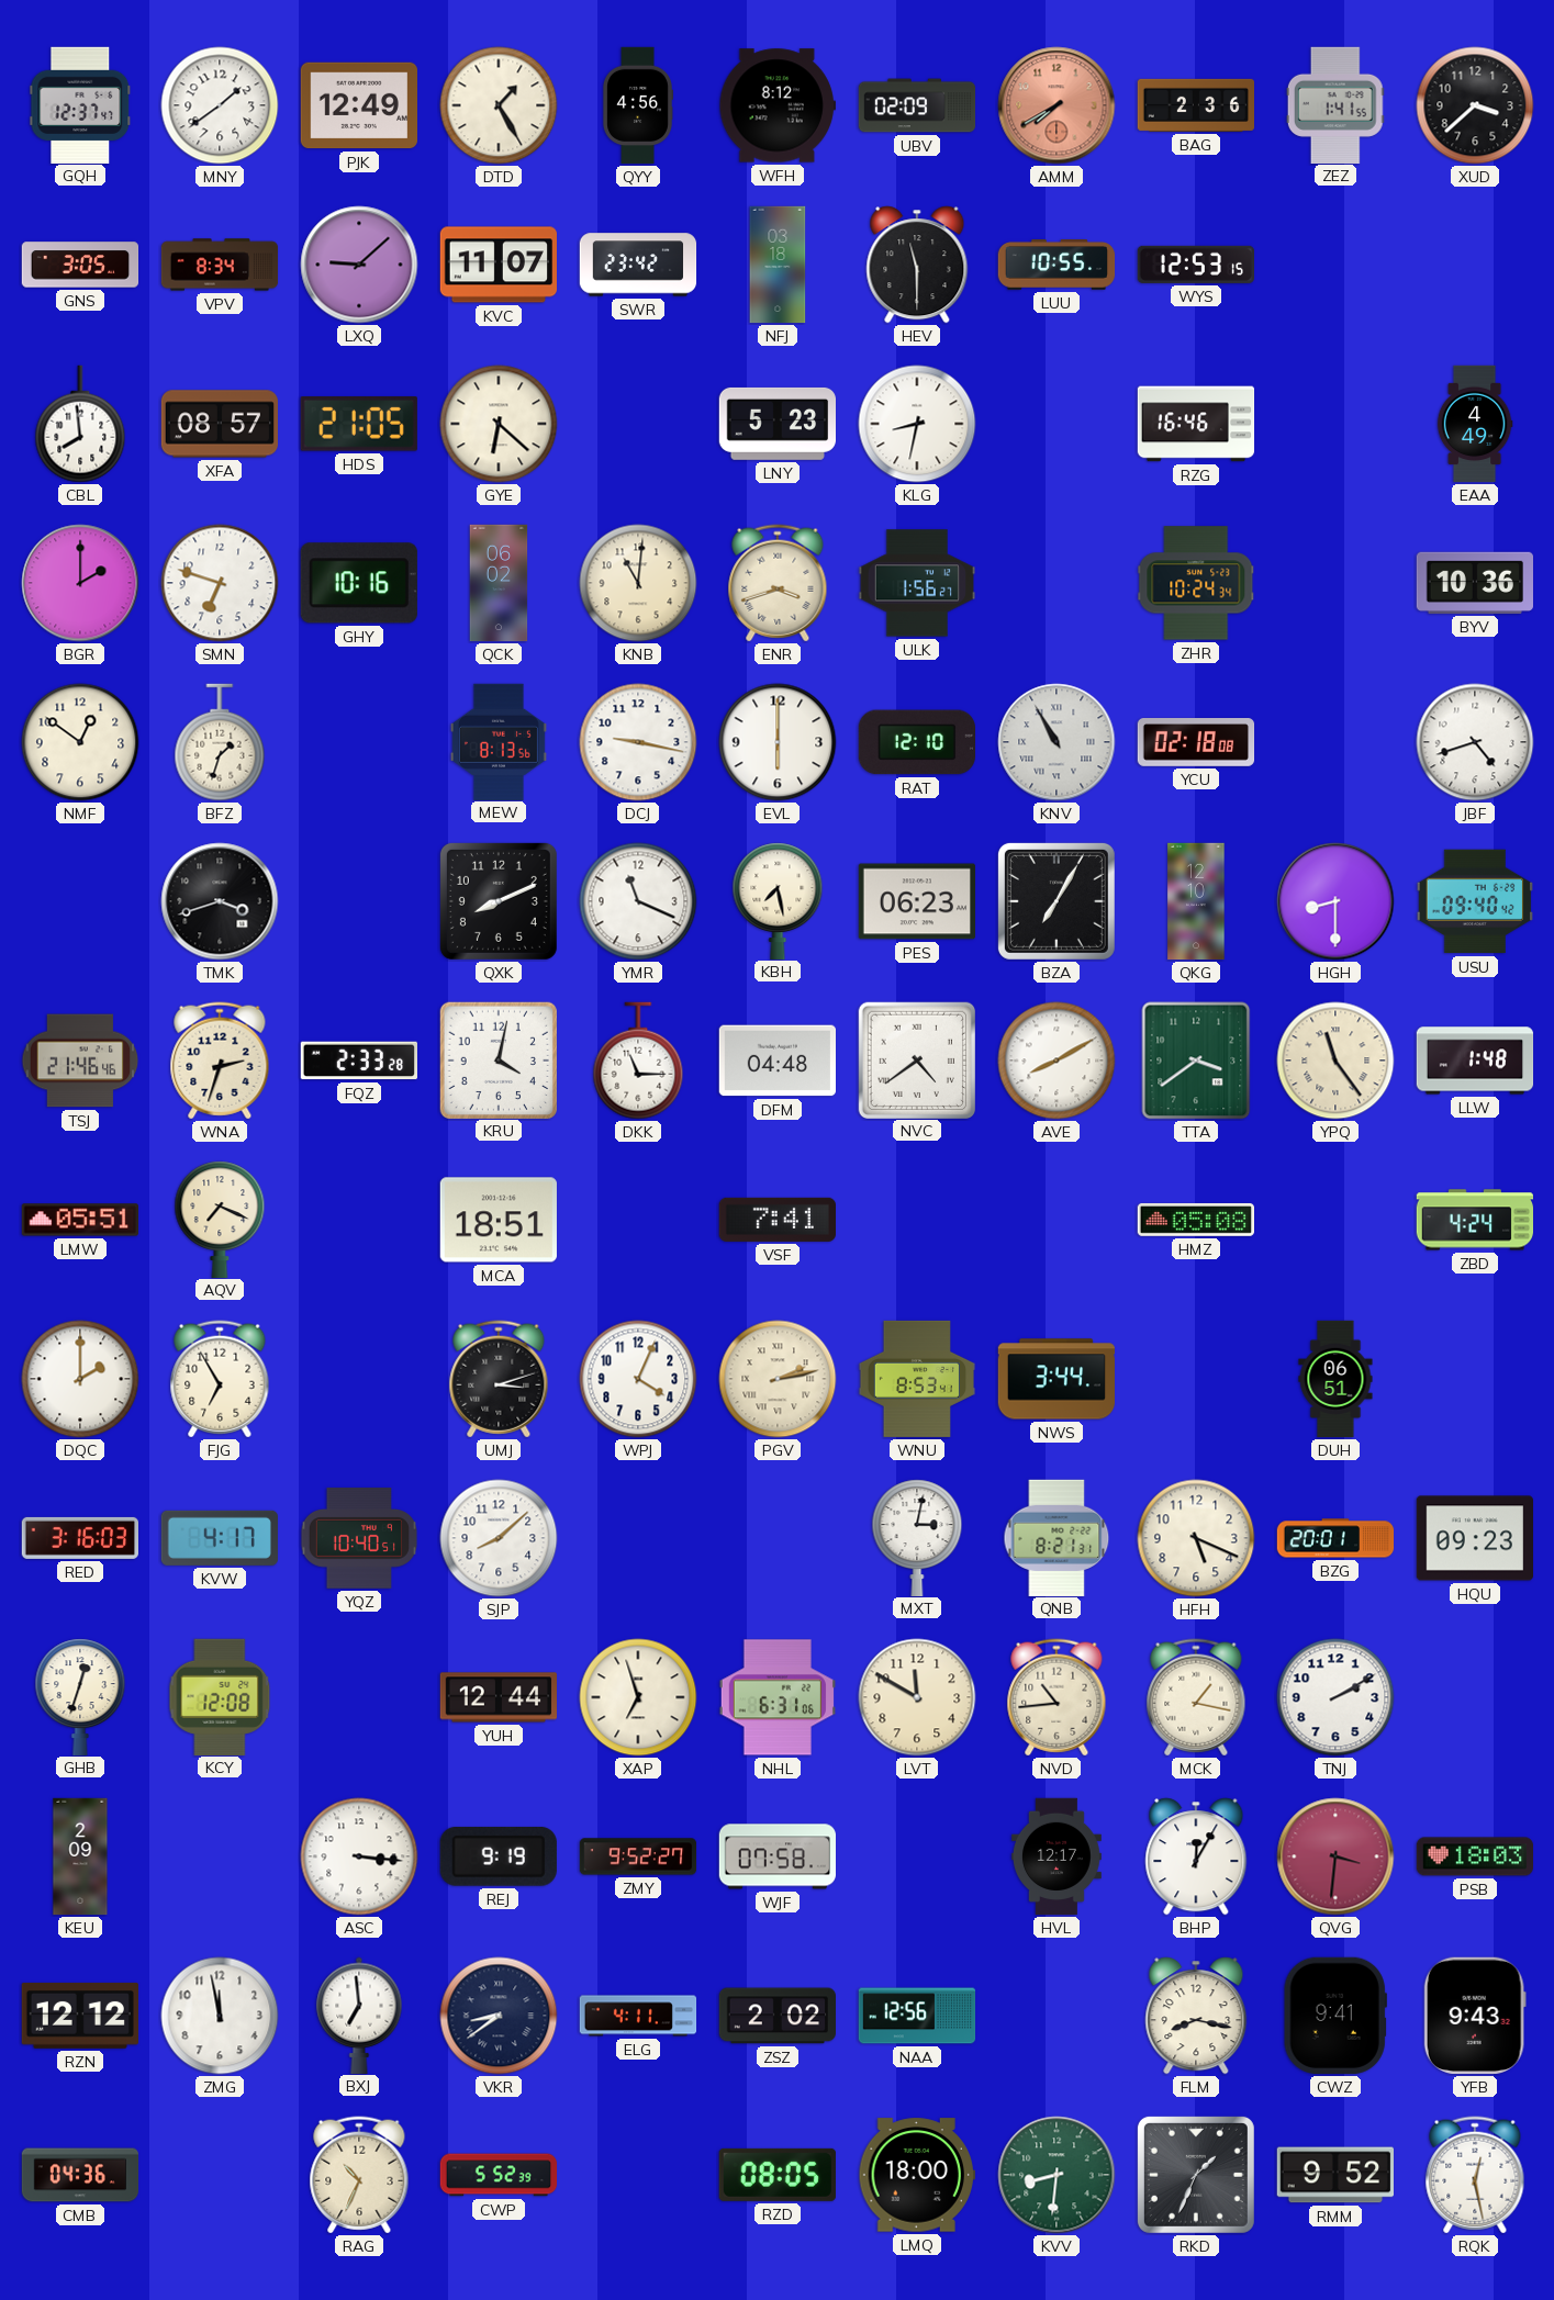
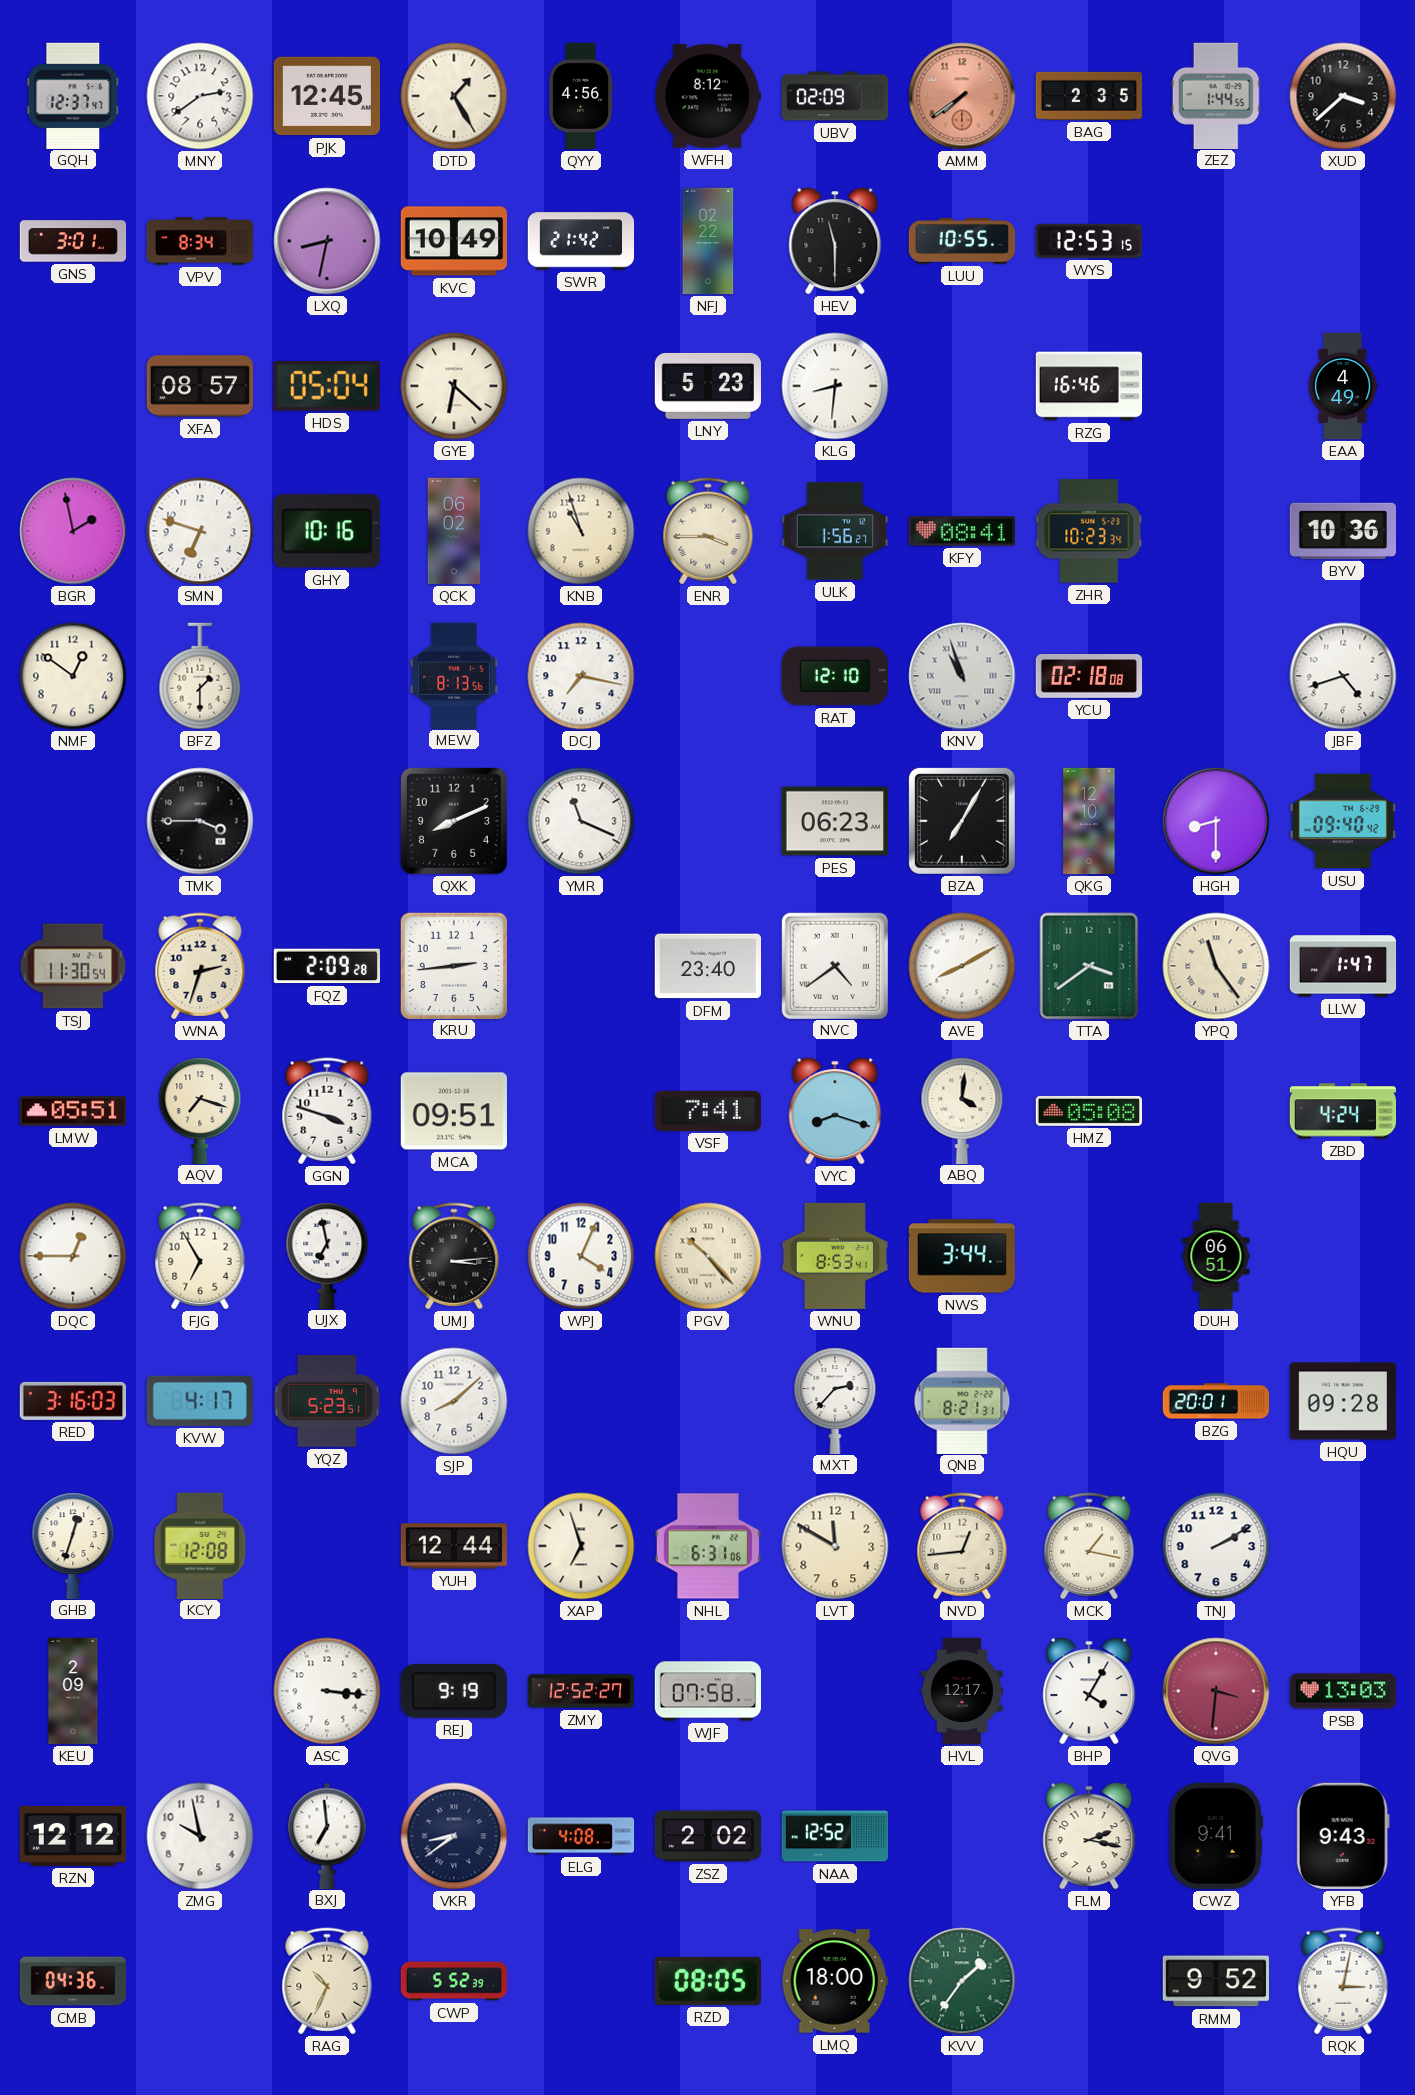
MNY: 1:39 -> 2:39
PJK: 12:49 -> 12:45
AMM: 7:40 -> 7:39
BAG: 2:36 -> 2:35
ZEZ: 1:41 -> 1:44
GNS: 3:05 -> 3:01
LXQ: 9:08 -> 8:32
KVC: 11:07 -> 10:49
SWR: 23:42 -> 21:42
NFJ: 03:18 -> 02:22
CBL: 7:59 -> none
HDS: 21:05 -> 05:04
KLG: 8:32 -> 8:31
BGR: 2:00 -> 1:58
KNB: 11:01 -> 10:57
ENR: 3:42 -> 3:45
KFY: none -> 08:41
ZHR: 10:24 -> 10:23
BFZ: 1:33 -> 1:30
DCJ: 9:17 -> 7:17
EVL: 6:00 -> none
KNV: 10:55 -> 10:57
TMK: 3:42 -> 3:45
KBH: 7:28 -> none
TSJ: 21:46 -> 11:30
FQZ: 2:33 -> 2:09
KRU: 4:02 -> 2:44
DKK: 11:15 -> none
DFM: 04:48 -> 23:40
LLW: 1:48 -> 1:47
AQV: 7:19 -> 7:18
GGN: none -> 3:48
MCA: 18:51 -> 09:51
VYC: none -> 8:18
ABQ: none -> 4:01
DQC: 2:00 -> 12:45
UJX: none -> 6:58
UMJ: 3:12 -> 3:14
PGV: 2:13 -> 10:23
YQZ: 10:40 -> 5:23
MXT: 3:02 -> 2:37
HFH: 5:19 -> none
HQU: 09:23 -> 09:28
NVD: 10:44 -> 12:44
ZMY: 9:52 -> 12:52
BHP: 12:05 -> 4:05
PSB: 18:03 -> 13:03
ZMG: 11:58 -> 9:58
ELG: 4:11 -> 4:08
NAA: 12:56 -> 12:52
FLM: 8:17 -> 2:17
KVV: 8:31 -> 1:36
RKD: 1:34 -> none
RQK: 12:28 -> 3:02
